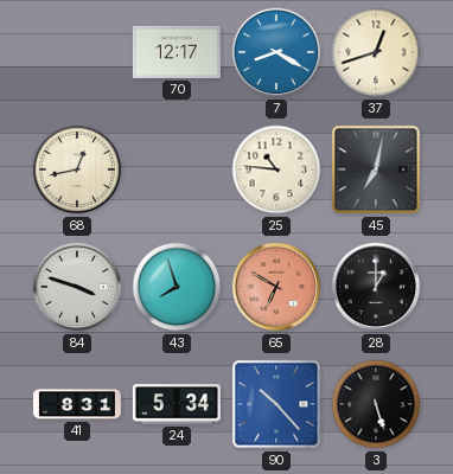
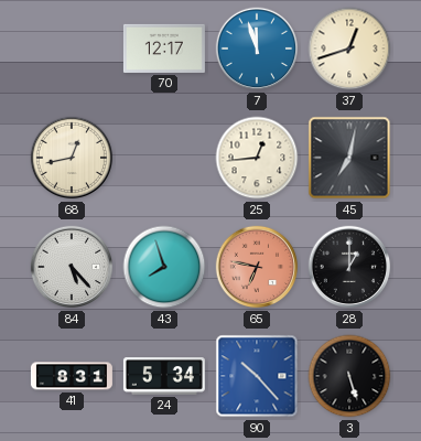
7: 8:20 -> 11:57
25: 10:46 -> 12:44
84: 3:48 -> 5:23
65: 6:50 -> 6:47
